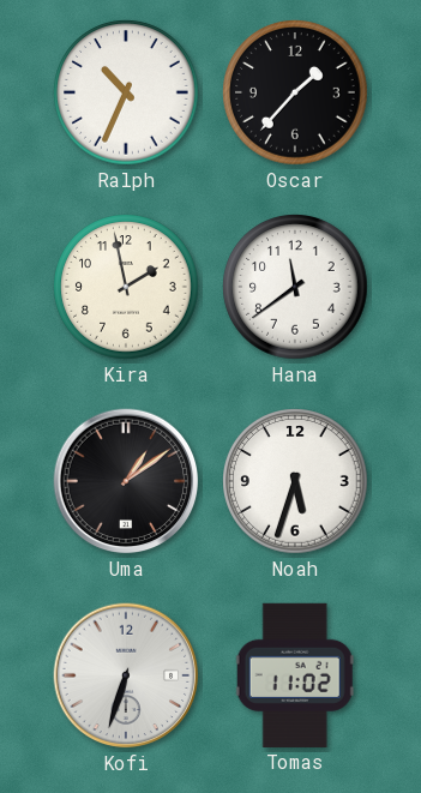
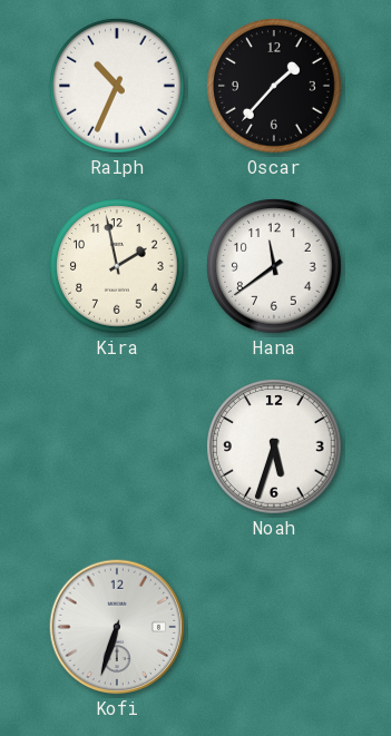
Uma: 1:09 -> none
Tomas: 11:02 -> none
